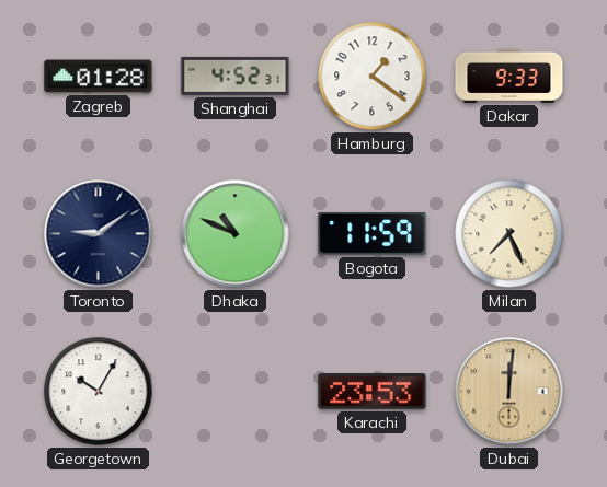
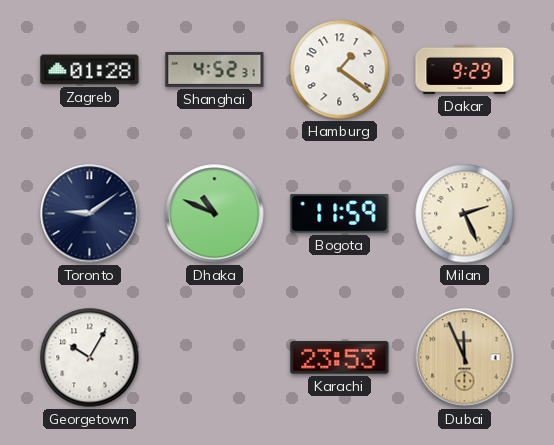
Dakar: 9:33 -> 9:29
Milan: 7:26 -> 2:26
Dubai: 12:01 -> 11:56
